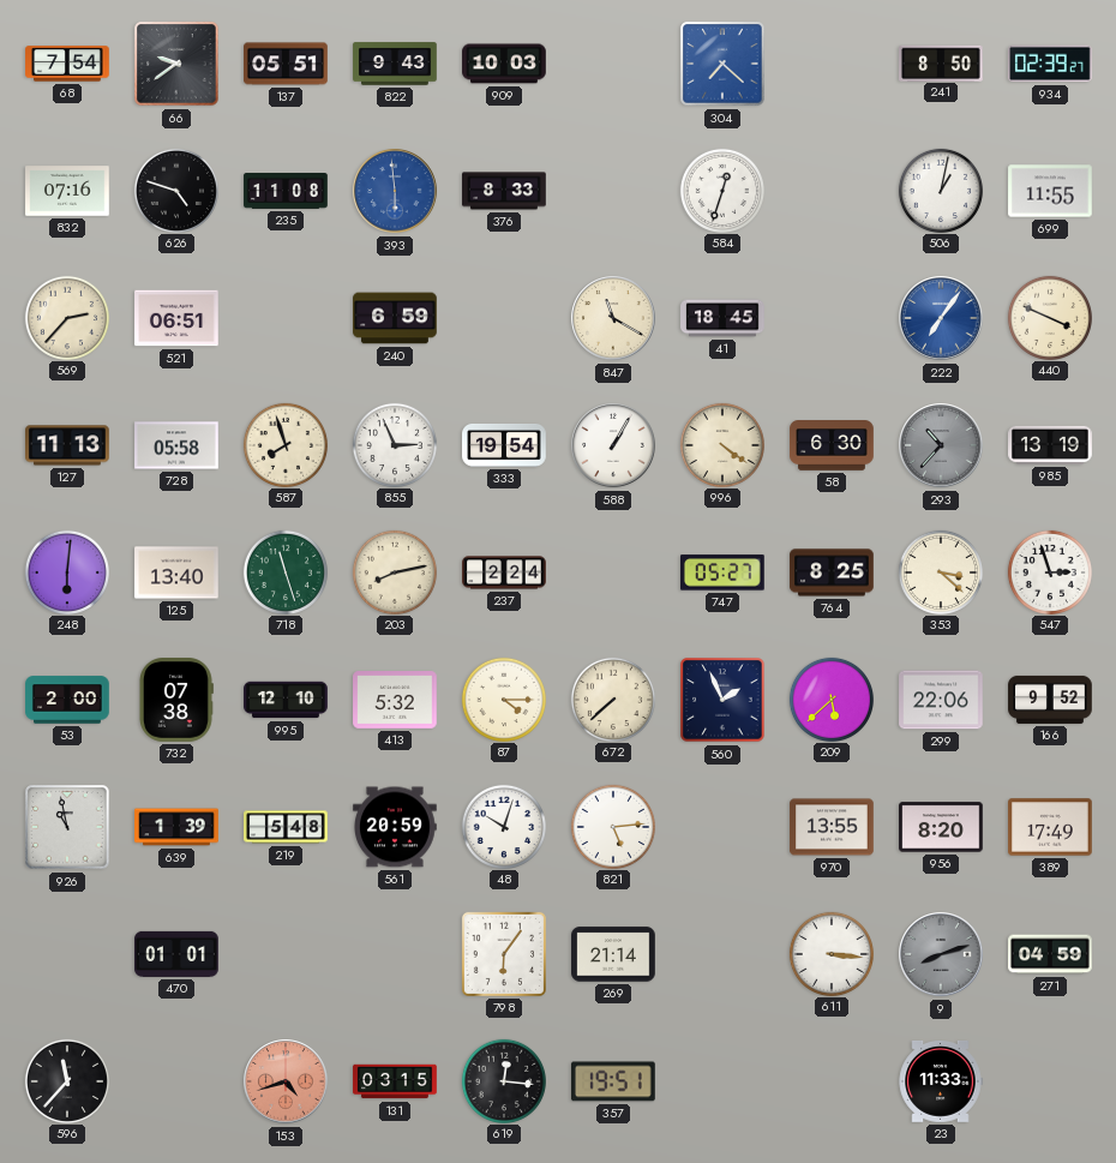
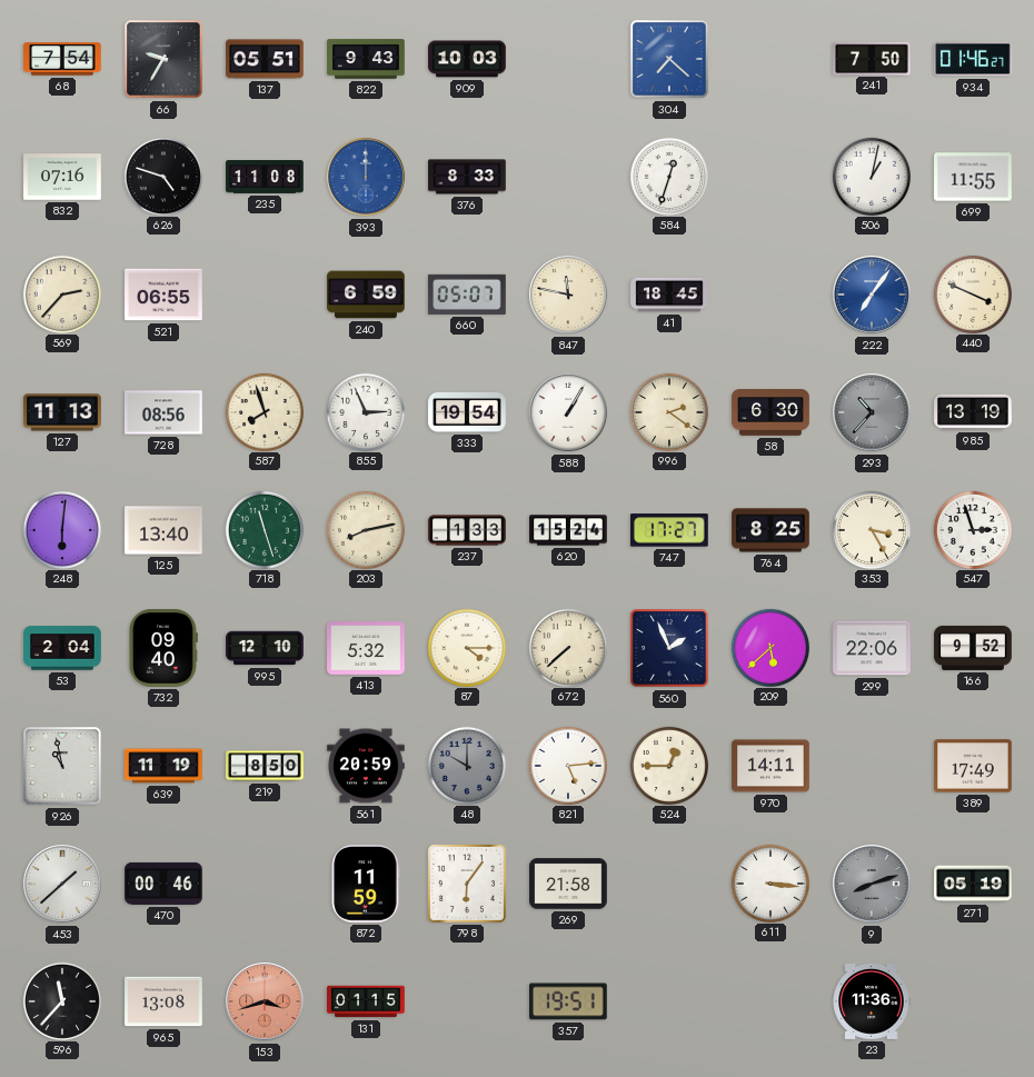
66: 9:39 -> 9:35
241: 8:50 -> 7:50
934: 02:39 -> 01:46
393: 5:59 -> 12:00
521: 06:51 -> 06:55
660: none -> 05:07
847: 11:20 -> 11:47
728: 05:58 -> 08:56
996: 4:21 -> 2:21
237: 2:24 -> 1:33
620: none -> 15:24
747: 05:27 -> 17:27
353: 3:22 -> 3:25
53: 2:00 -> 2:04
732: 07:38 -> 09:40
639: 1:39 -> 11:19
219: 5:48 -> 8:50
48: 10:03 -> 10:00
48 dial: white -> grey
524: none -> 12:45
970: 13:55 -> 14:11
956: 8:20 -> none
453: none -> 1:38
470: 01:01 -> 00:46
872: none -> 11:59
269: 21:14 -> 21:58
271: 04:59 -> 05:19
965: none -> 13:08
153: 4:42 -> 3:42
131: 03:15 -> 01:15
619: 12:16 -> none
23: 11:33 -> 11:36
